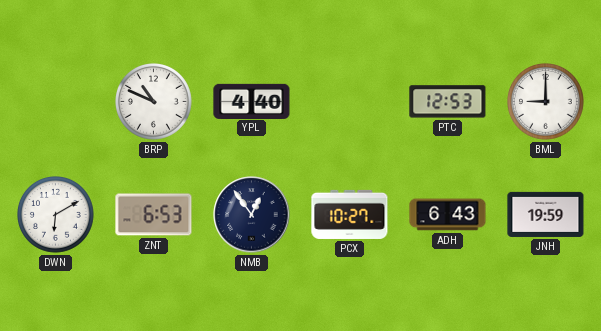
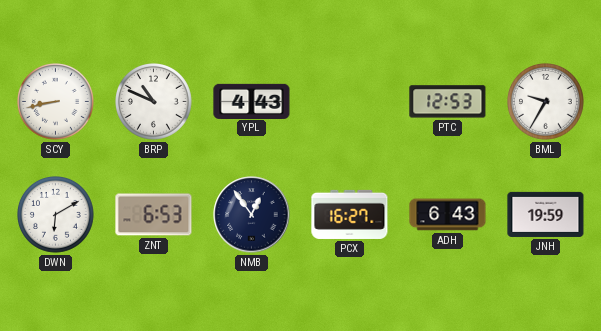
SCY: none -> 8:43
YPL: 4:40 -> 4:43
BML: 9:00 -> 9:35
PCX: 10:27 -> 16:27
